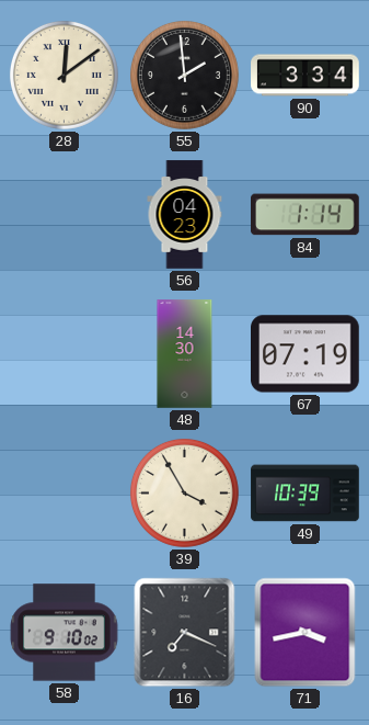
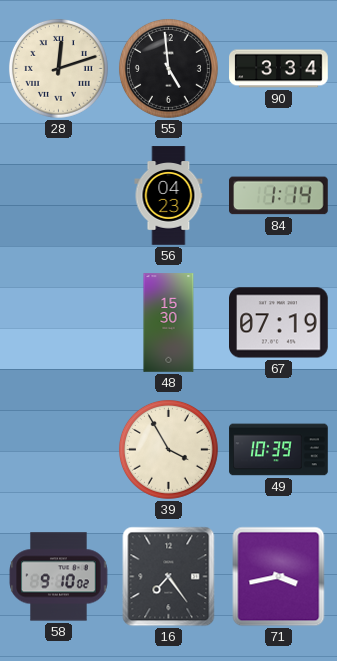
28: 12:09 -> 12:12
55: 1:59 -> 4:59
48: 14:30 -> 15:30
16: 7:19 -> 7:24
